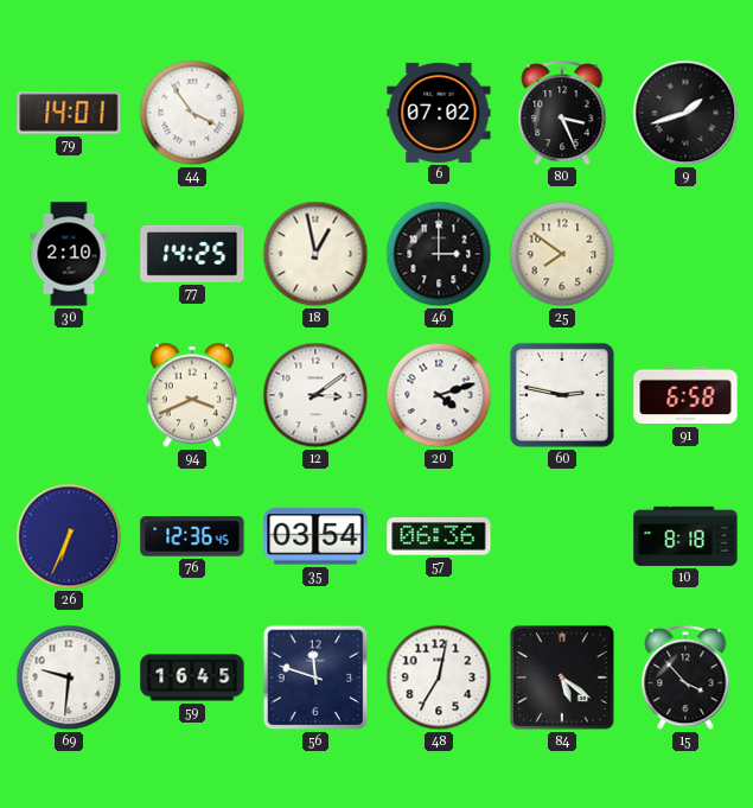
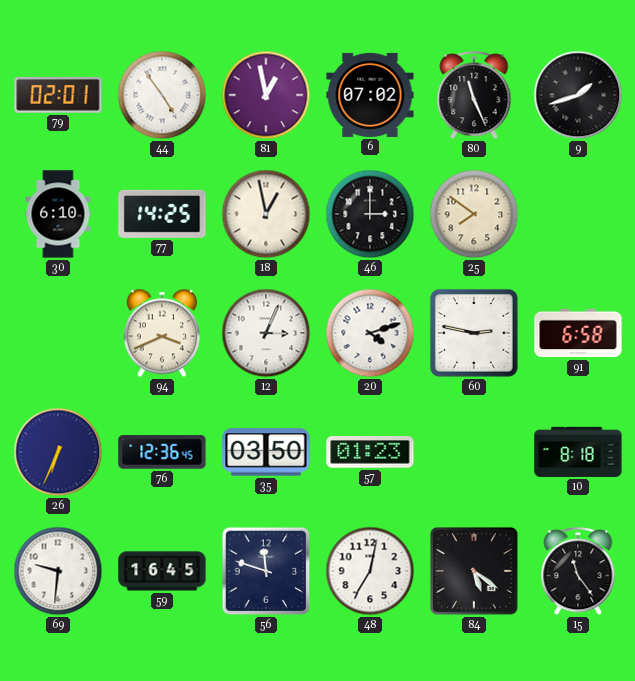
79: 14:01 -> 02:01
44: 3:54 -> 4:54
81: none -> 12:58
80: 3:26 -> 11:26
30: 2:10 -> 6:10
12: 3:09 -> 3:04
35: 03:54 -> 03:50
57: 06:36 -> 01:23
15: 3:53 -> 11:24
